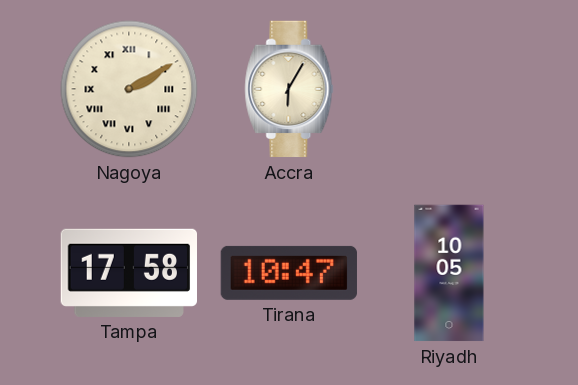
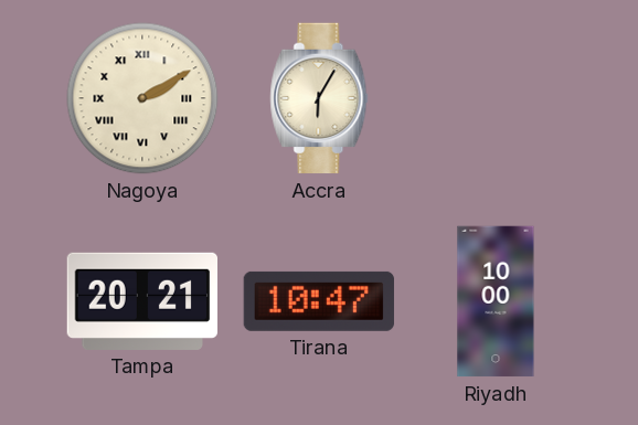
Tampa: 17:58 -> 20:21
Riyadh: 10:05 -> 10:00
